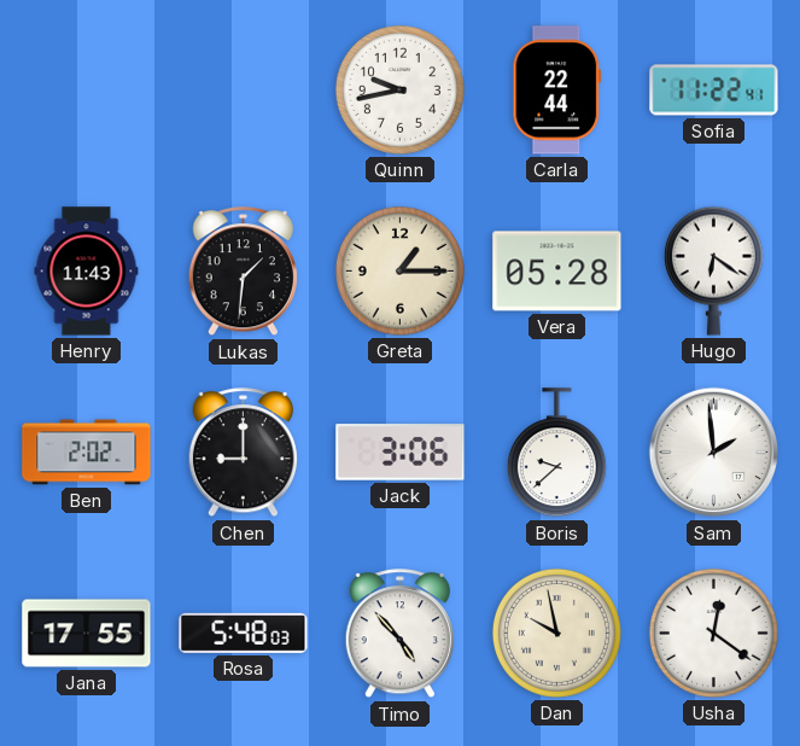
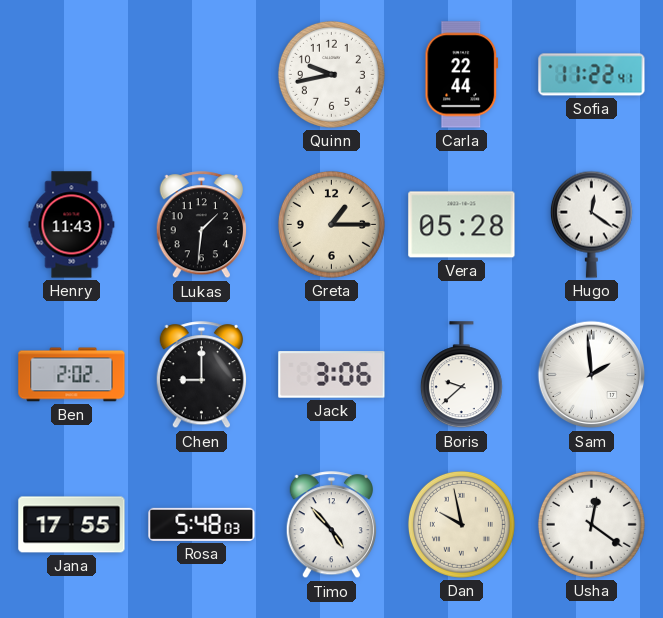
Hugo: 6:21 -> 12:21
